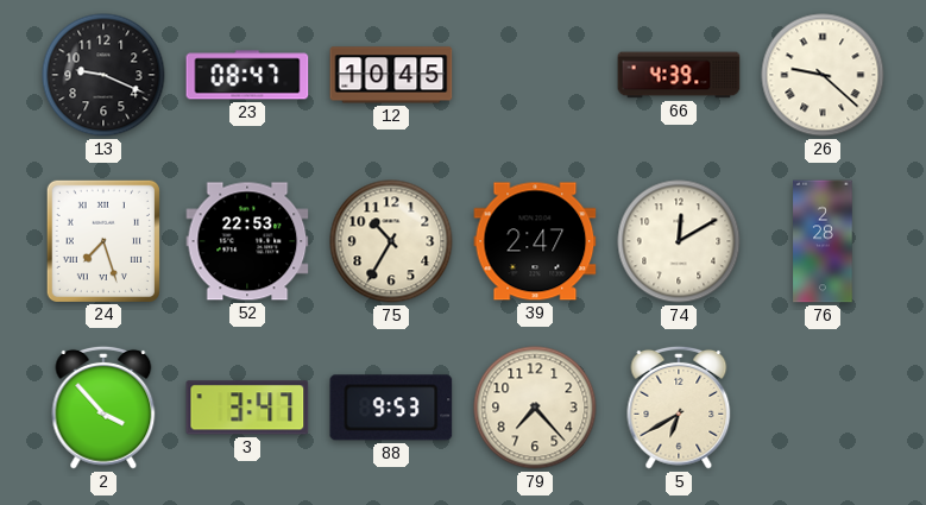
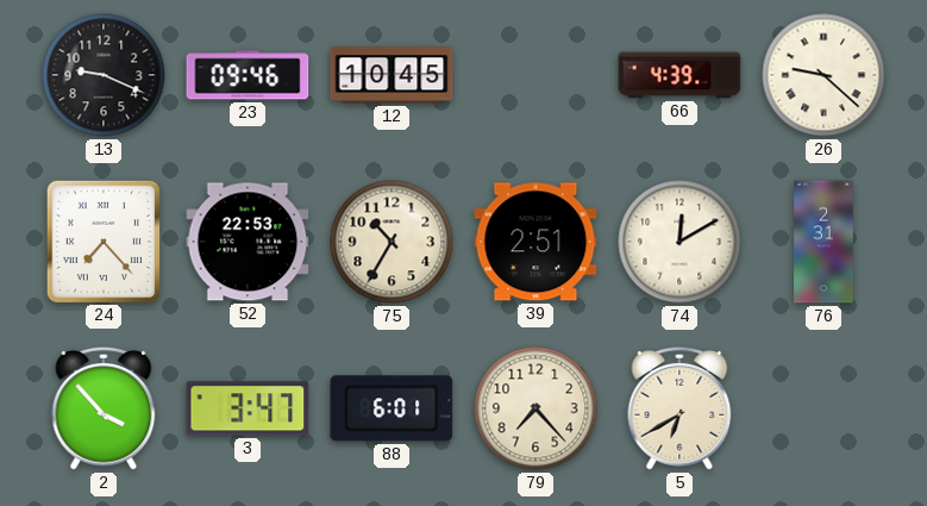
23: 08:47 -> 09:46
24: 7:27 -> 7:23
39: 2:47 -> 2:51
76: 2:28 -> 2:31
88: 9:53 -> 6:01
